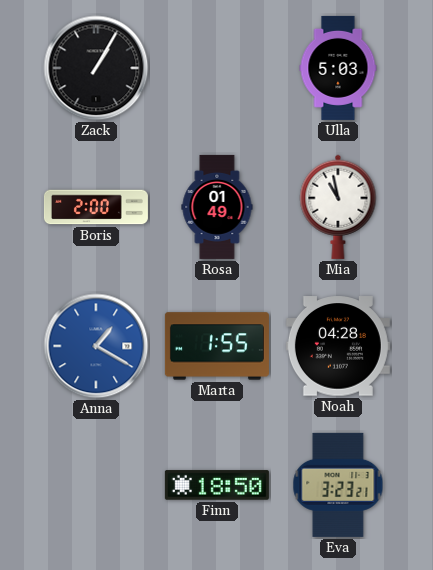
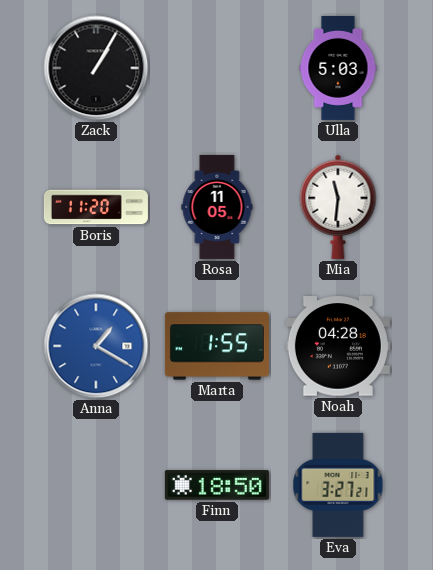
Boris: 2:00 -> 11:20
Rosa: 01:49 -> 11:05
Mia: 10:58 -> 11:31
Eva: 3:23 -> 3:27
